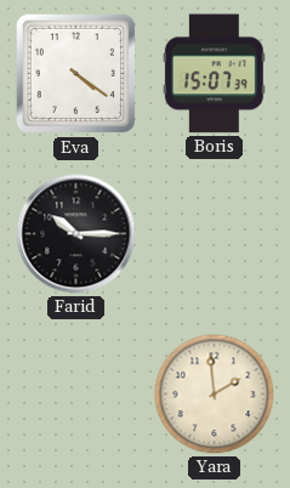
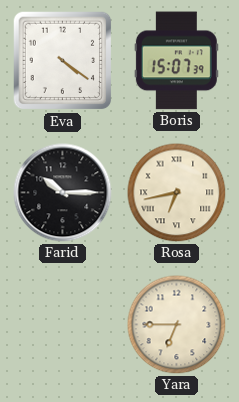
Rosa: none -> 6:43
Yara: 1:59 -> 6:45
